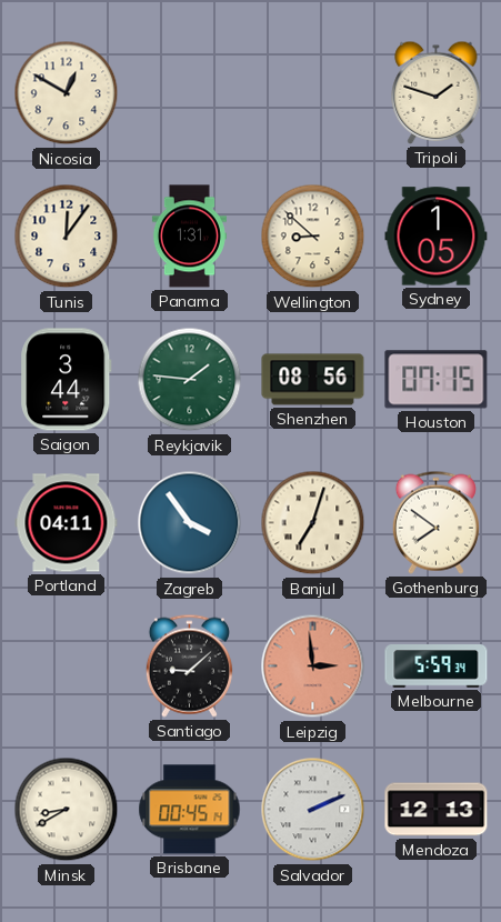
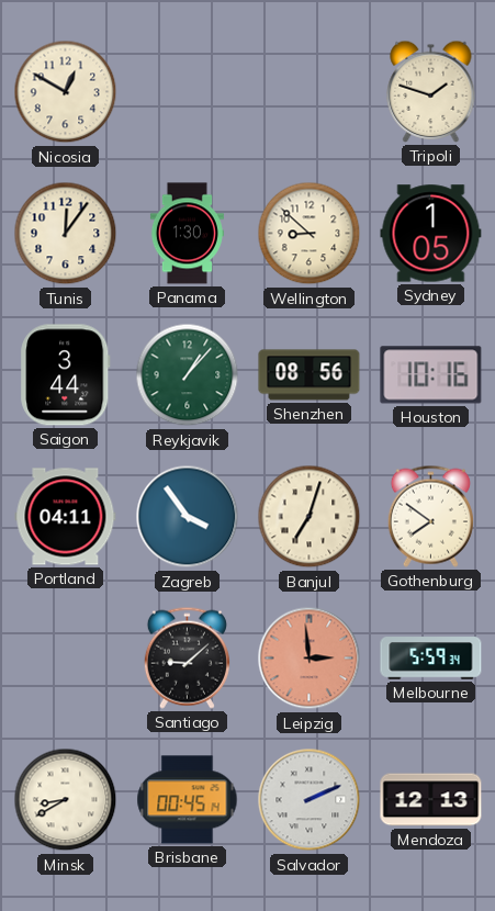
Panama: 1:31 -> 1:30
Reykjavik: 1:46 -> 1:07
Houston: 07:15 -> 10:16
